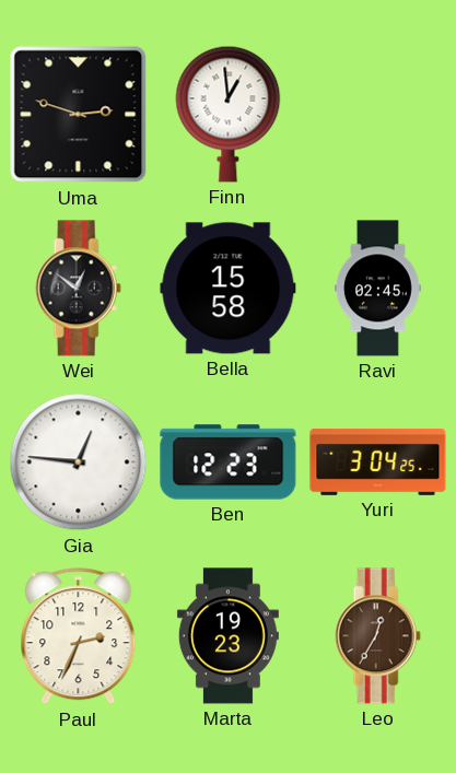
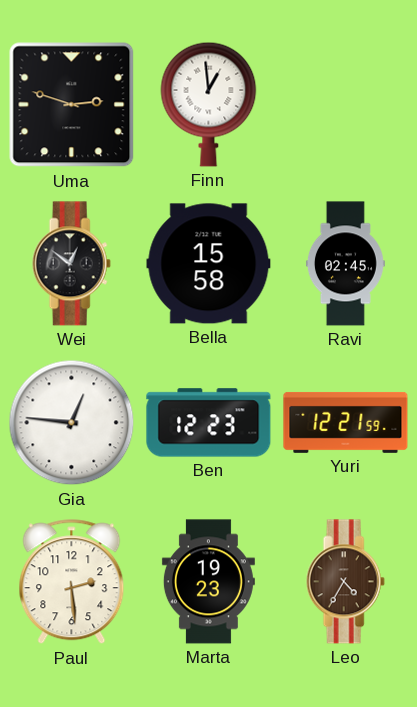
Yuri: 3:04 -> 12:21
Paul: 2:34 -> 2:29
Leo: 12:35 -> 4:35
